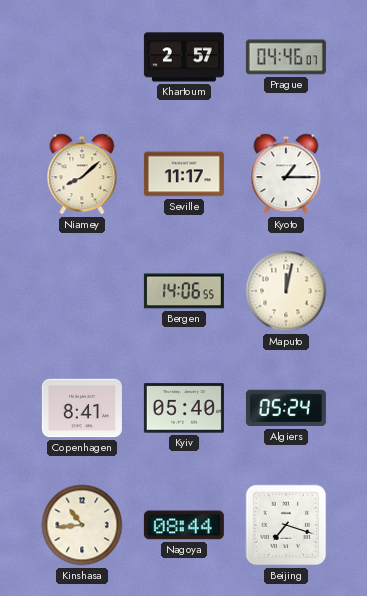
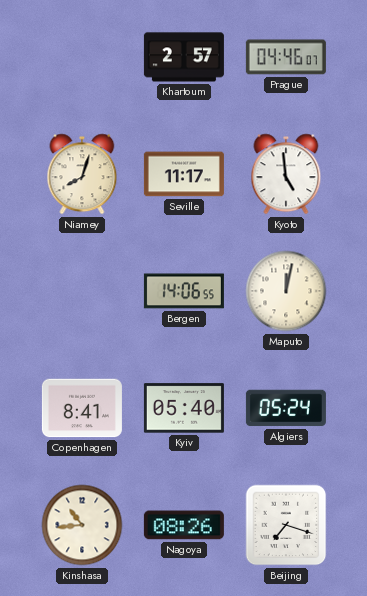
Niamey: 8:08 -> 8:03
Kyoto: 1:15 -> 4:59
Nagoya: 08:44 -> 08:26
